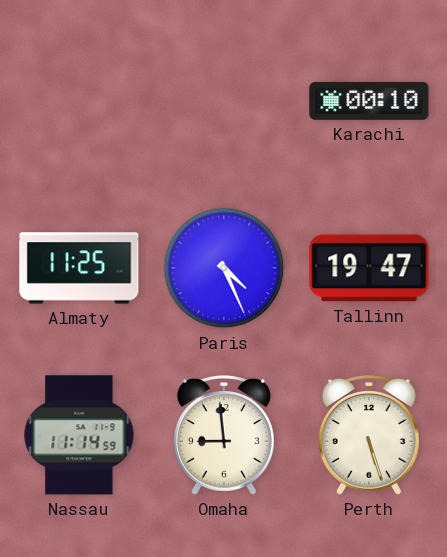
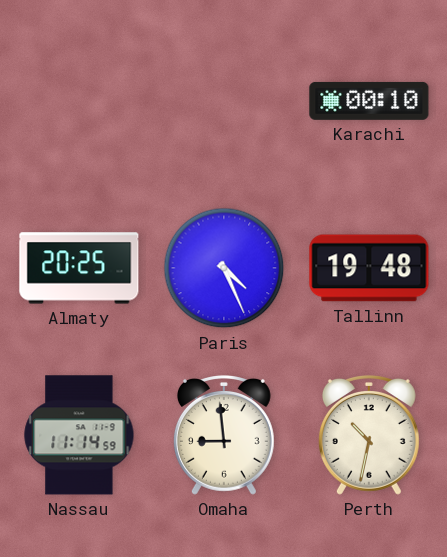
Almaty: 11:25 -> 20:25
Tallinn: 19:47 -> 19:48
Perth: 5:27 -> 10:32
